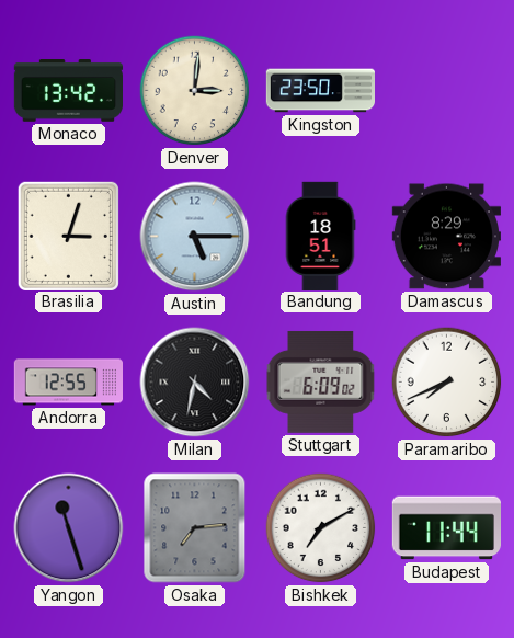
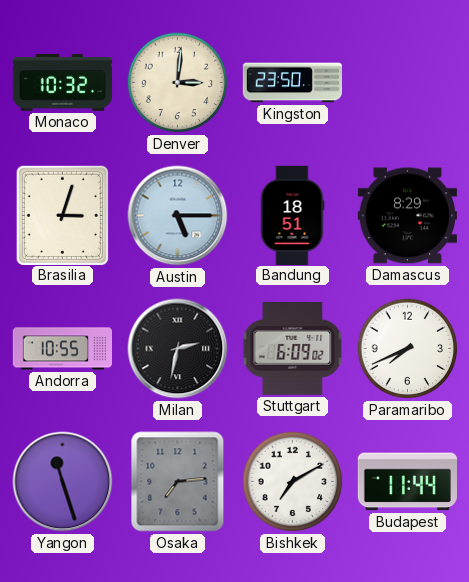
Monaco: 13:42 -> 10:32
Andorra: 12:55 -> 10:55
Milan: 4:32 -> 2:32
